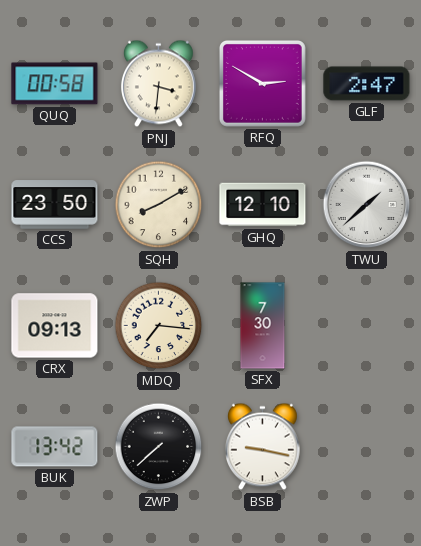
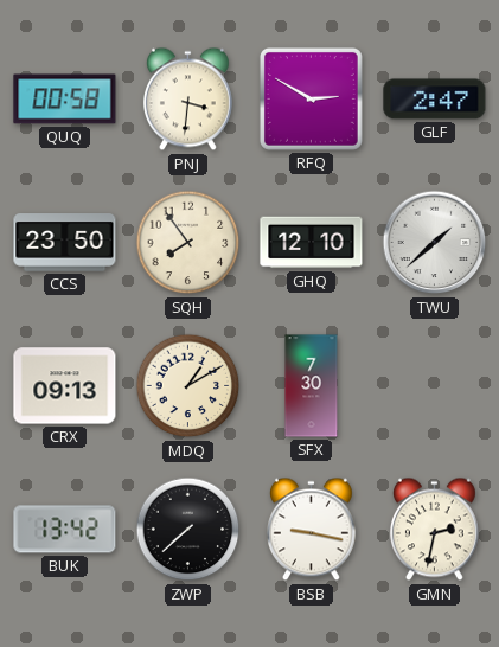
SQH: 8:10 -> 7:54
MDQ: 7:16 -> 1:10
GMN: none -> 2:32
